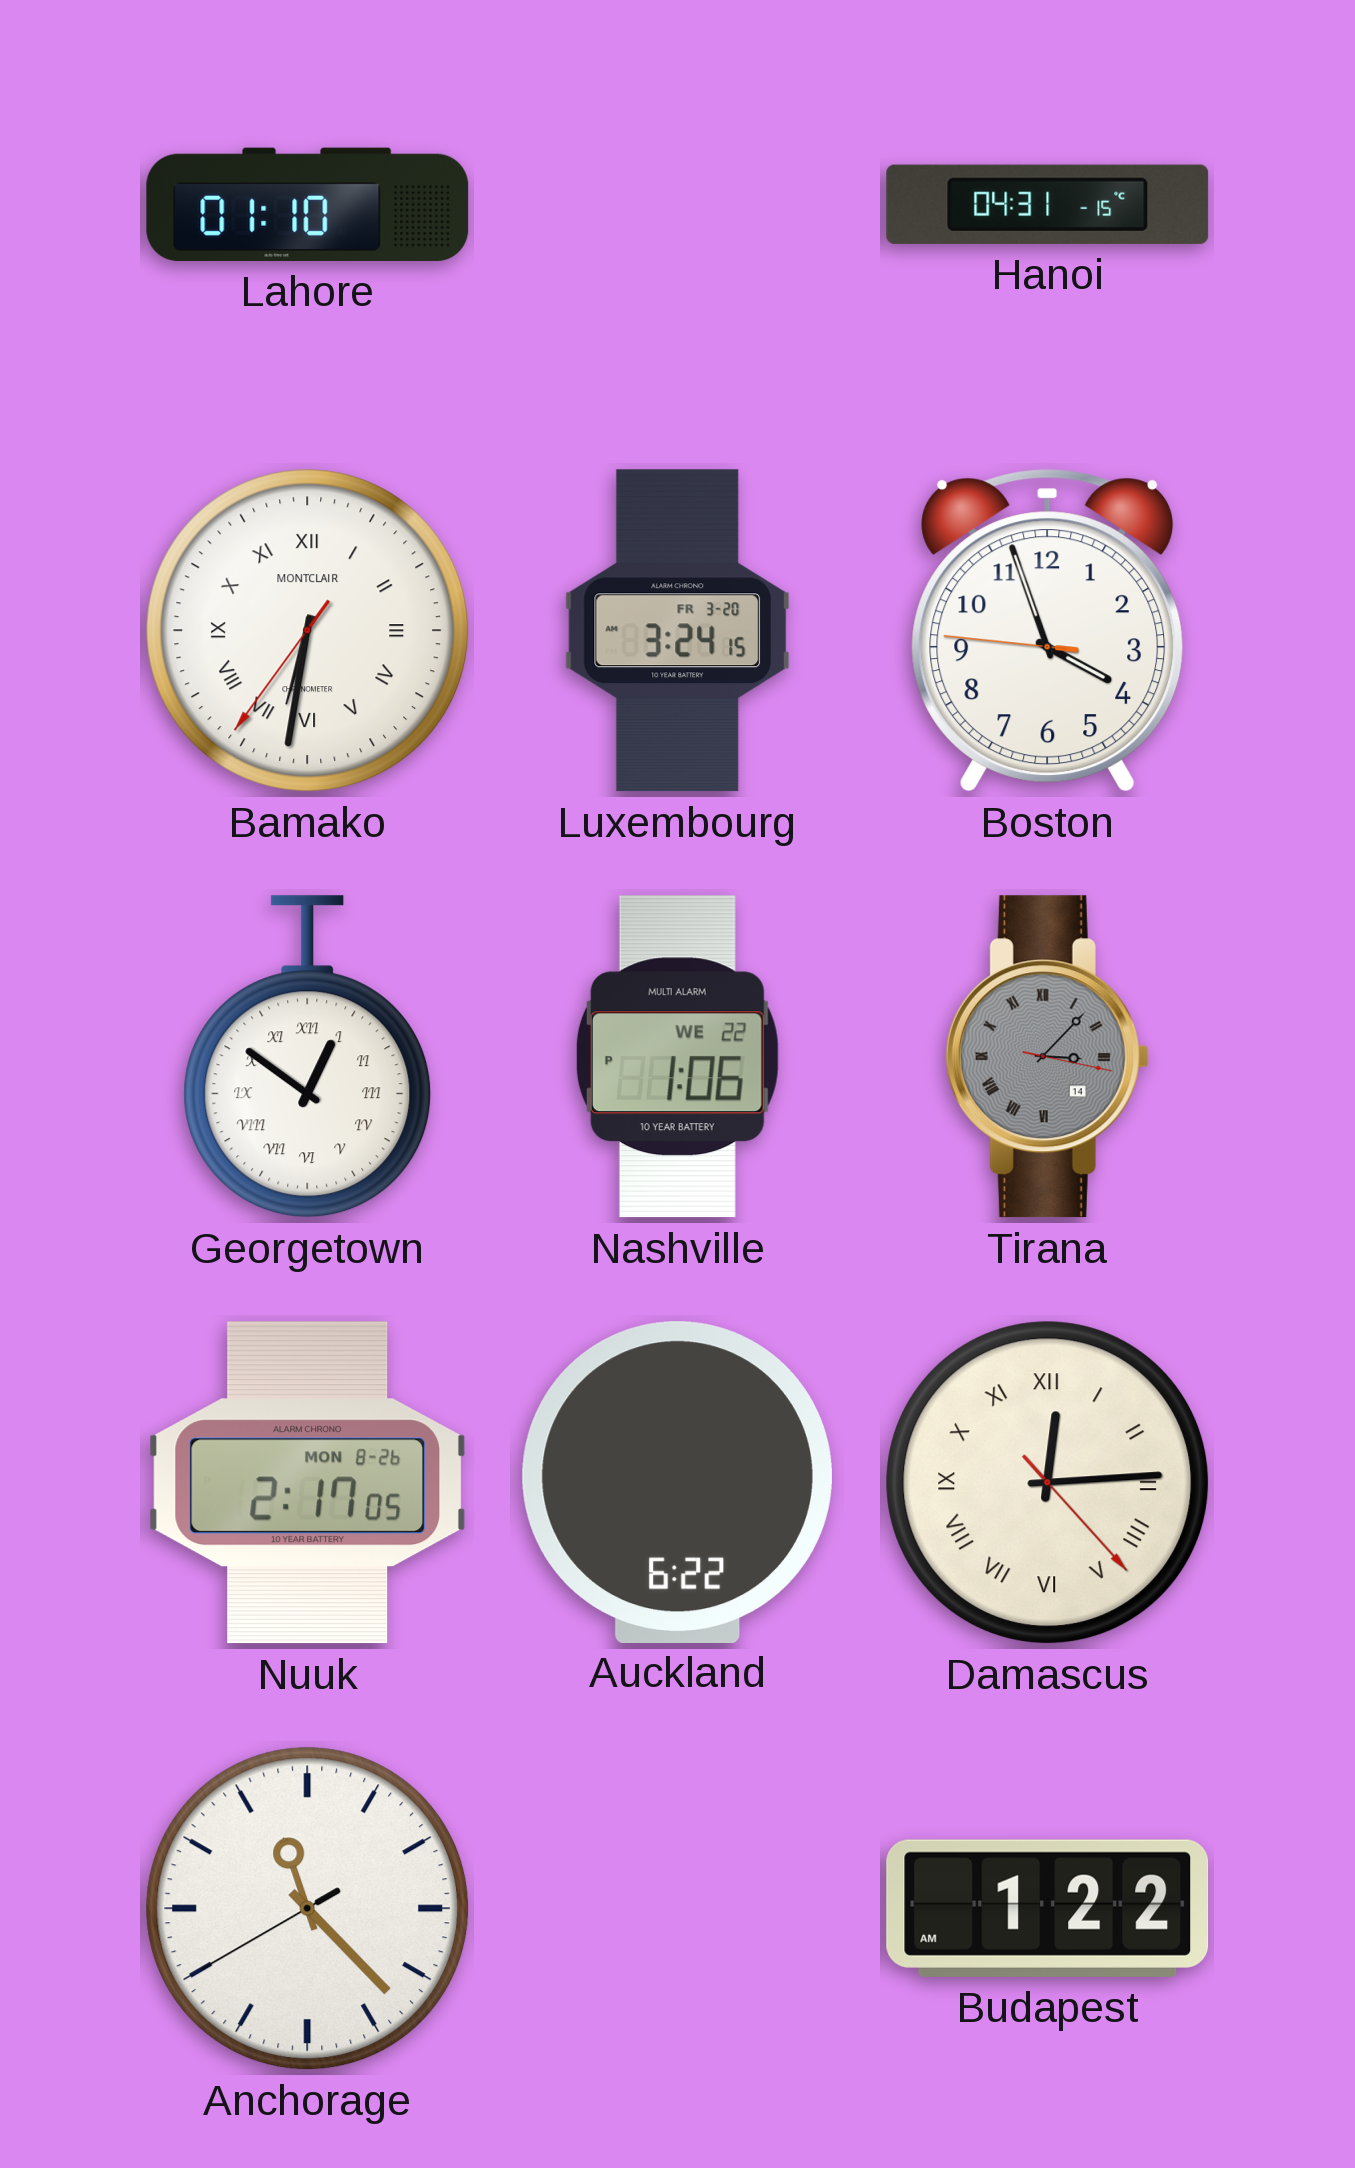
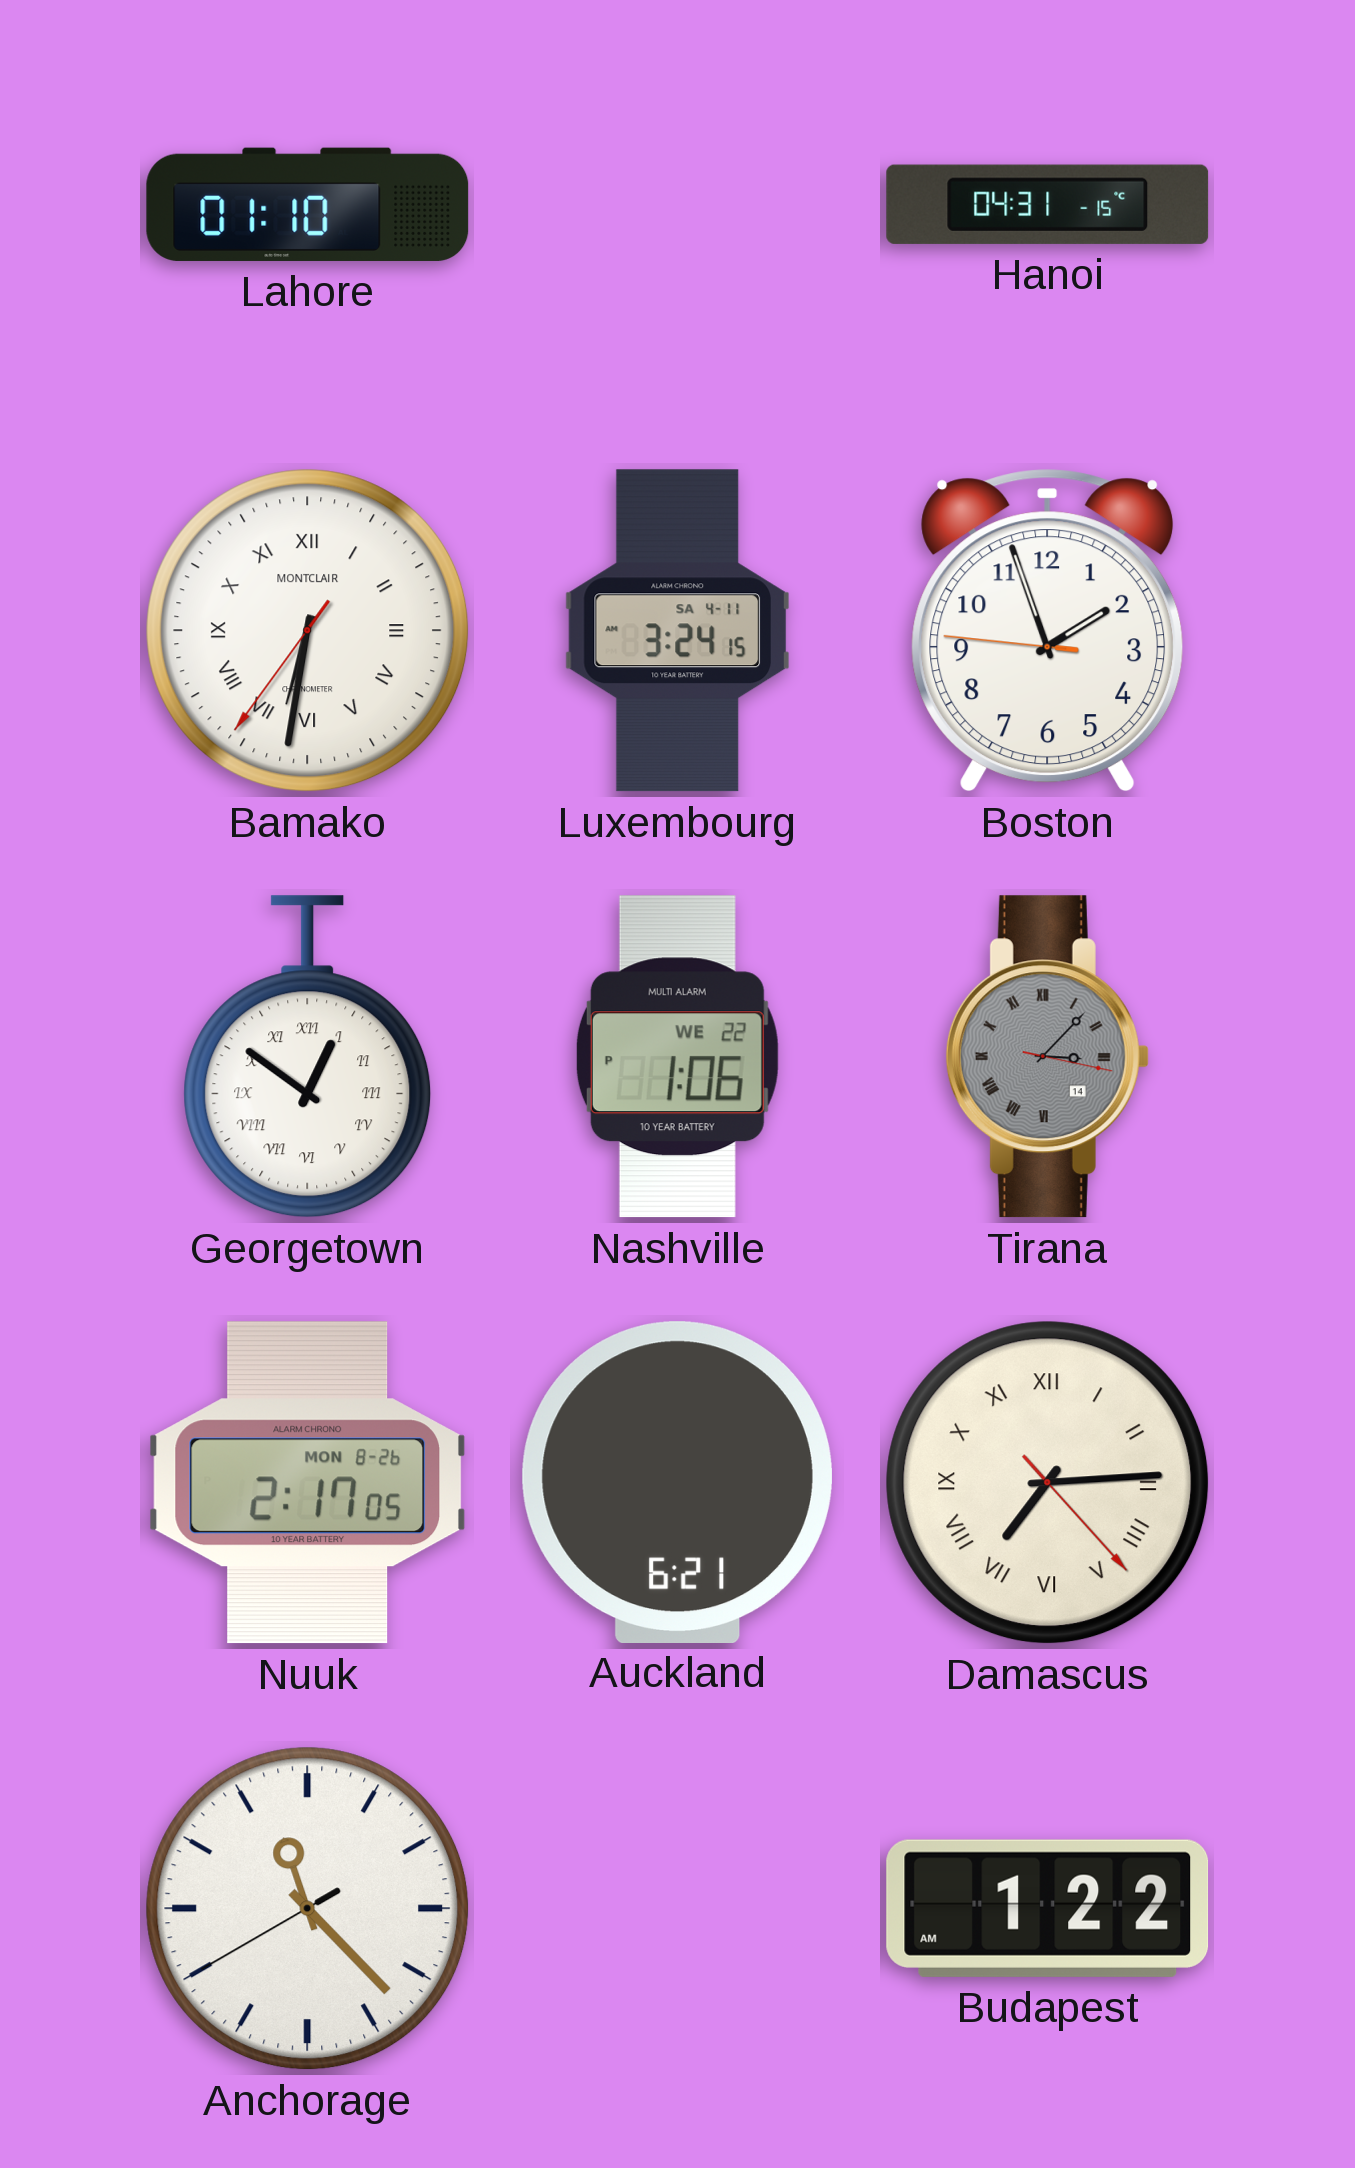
Luxembourg date: FR 3-20 -> SA 4-11
Boston: 3:56 -> 1:56
Auckland: 6:22 -> 6:21
Damascus: 12:14 -> 7:14
